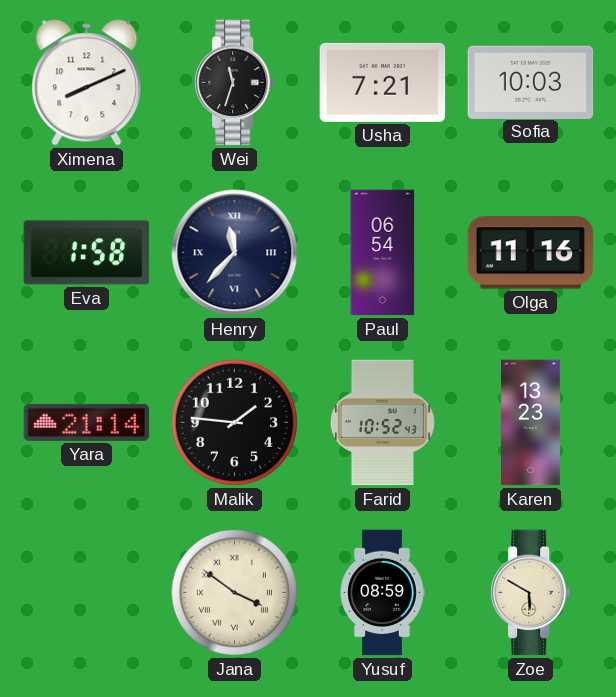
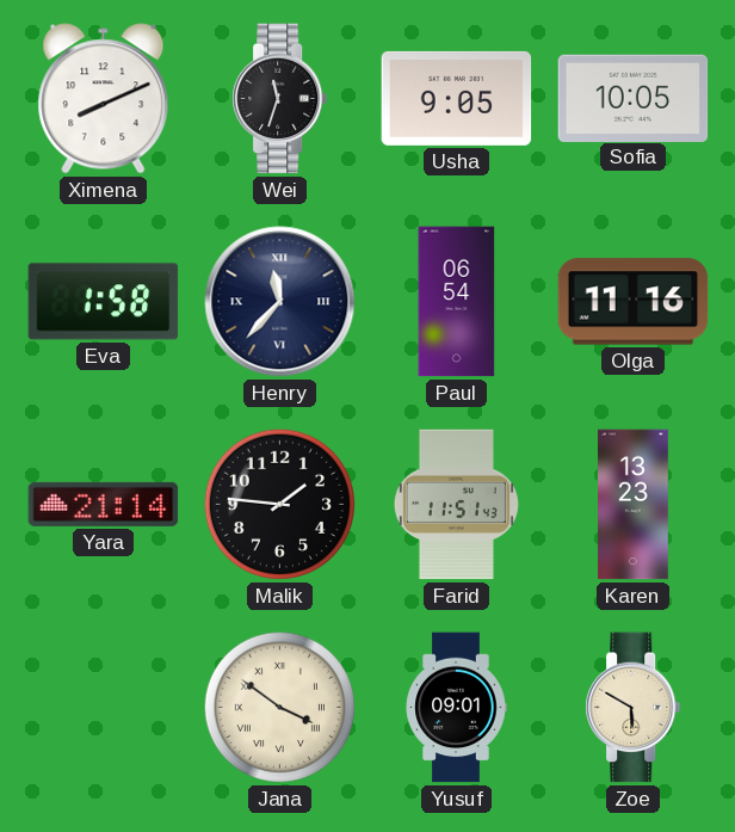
Usha: 7:21 -> 9:05
Sofia: 10:03 -> 10:05
Farid: 10:52 -> 11:51
Yusuf: 08:59 -> 09:01
